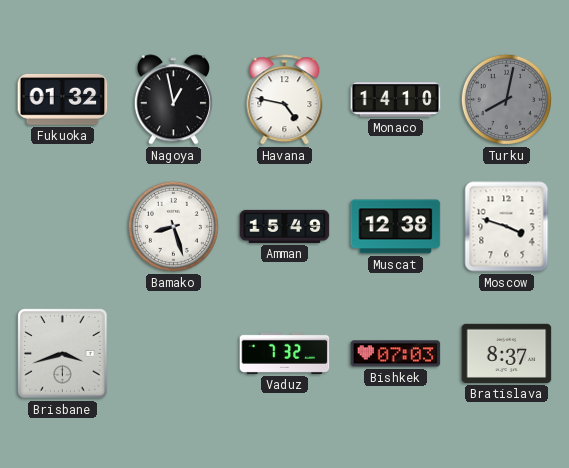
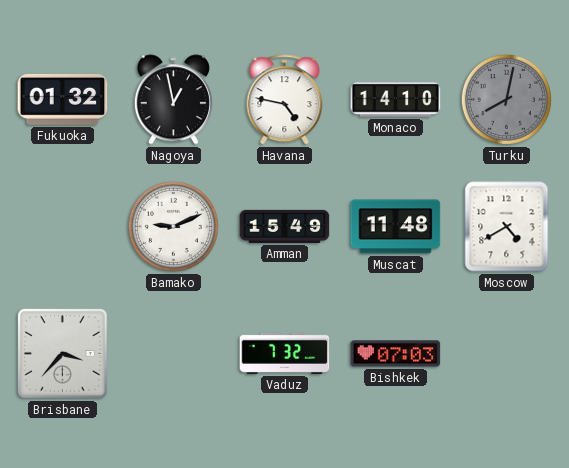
Bamako: 8:27 -> 9:11
Muscat: 12:38 -> 11:48
Moscow: 3:48 -> 4:40
Brisbane: 3:42 -> 3:37
Bratislava: 8:37 -> none
